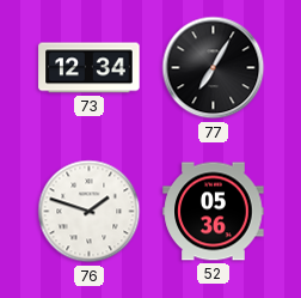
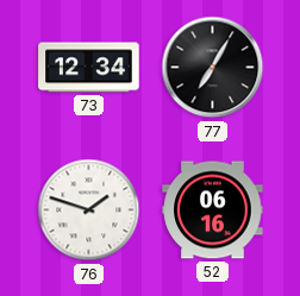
52: 05:36 -> 06:16
